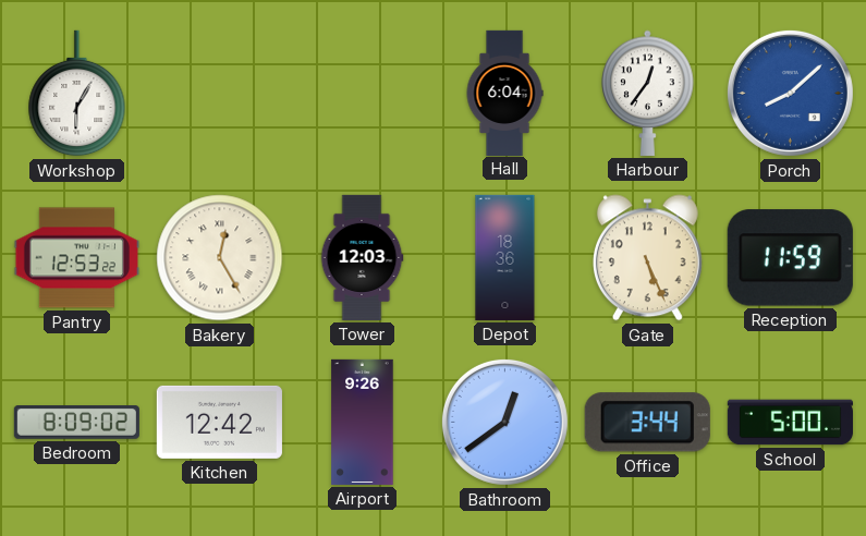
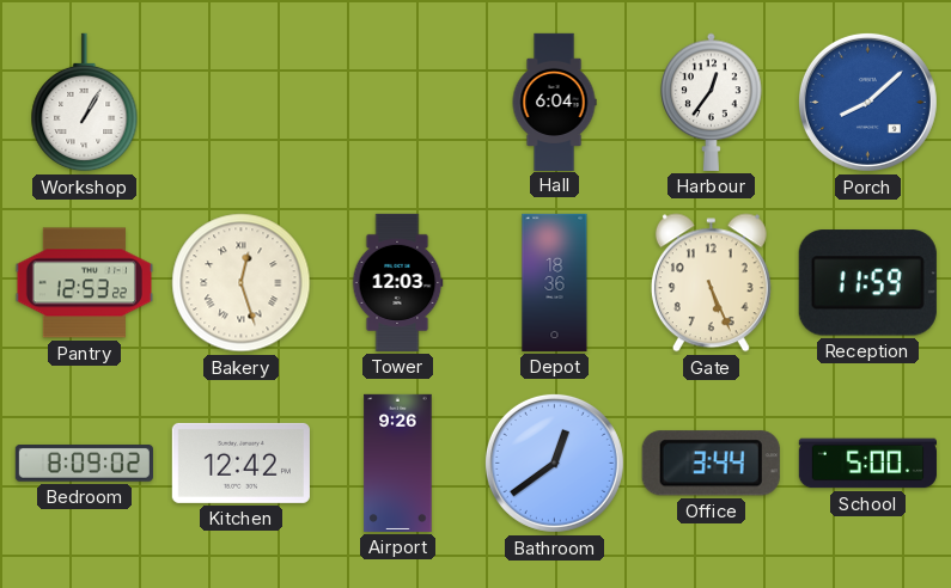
Workshop: 6:05 -> 1:05
Bakery: 12:25 -> 12:27
